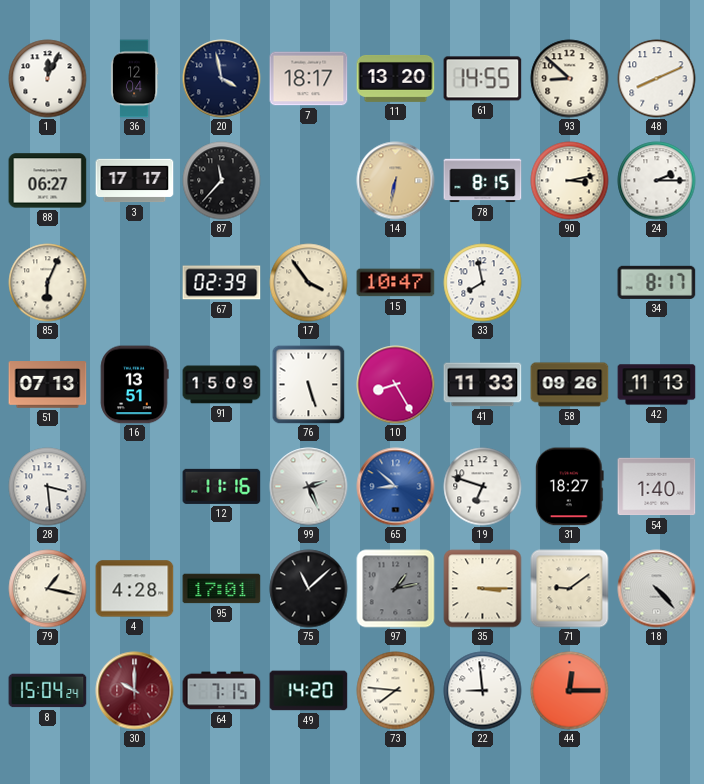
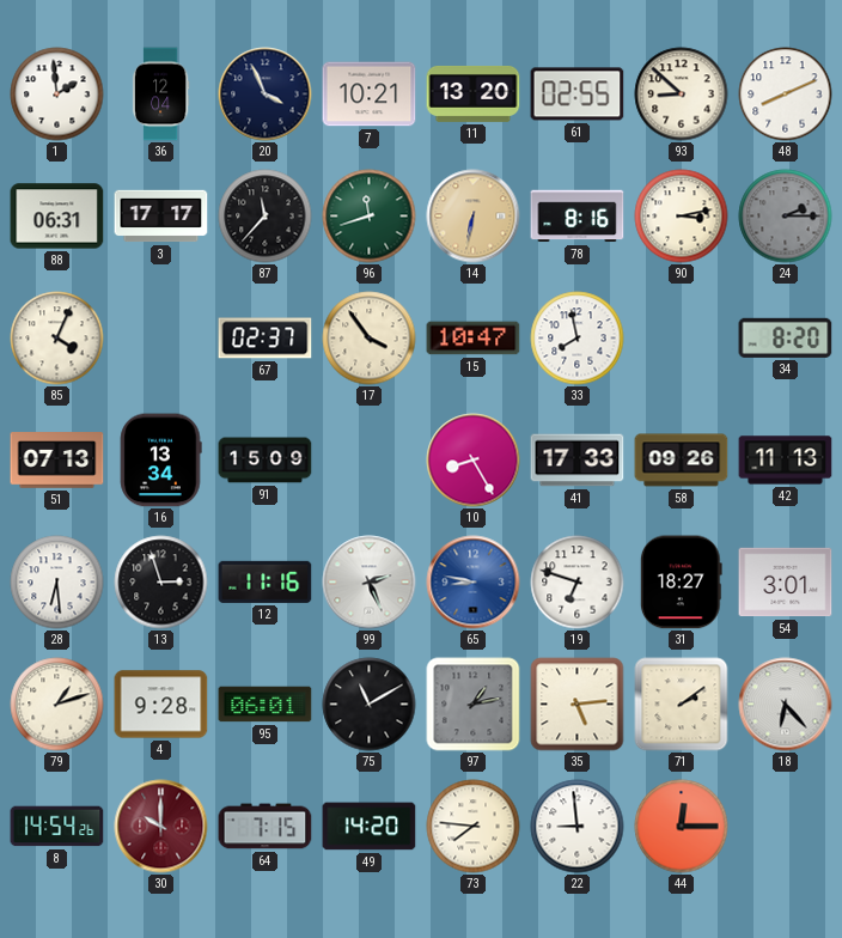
1: 12:04 -> 1:59
20: 3:58 -> 3:56
7: 18:17 -> 10:21
61: 14:55 -> 02:55
88: 06:27 -> 06:31
96: none -> 11:42
78: 8:15 -> 8:16
24 dial: white -> grey
85: 6:04 -> 4:04
67: 02:39 -> 02:37
34: 8:17 -> 8:20
16: 13:51 -> 13:34
76: 5:27 -> none
41: 11:33 -> 17:33
28: 3:29 -> 6:29
13: none -> 2:57
65: 8:52 -> 8:47
54: 1:40 -> 3:01
79: 1:17 -> 1:12
4: 4:28 -> 9:28
95: 17:01 -> 06:01
75: 11:08 -> 11:10
35: 3:15 -> 5:14
71: 9:09 -> 2:09
18: 4:23 -> 6:23
8: 15:04 -> 14:54
